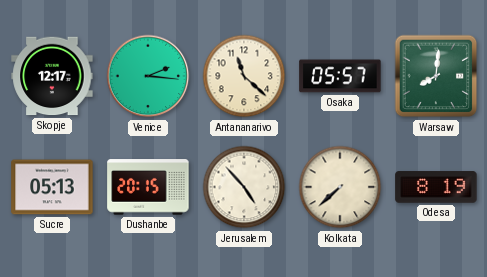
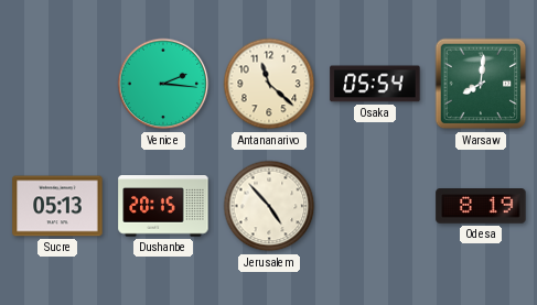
Skopje: 12:17 -> none
Osaka: 05:57 -> 05:54
Kolkata: 7:38 -> none
